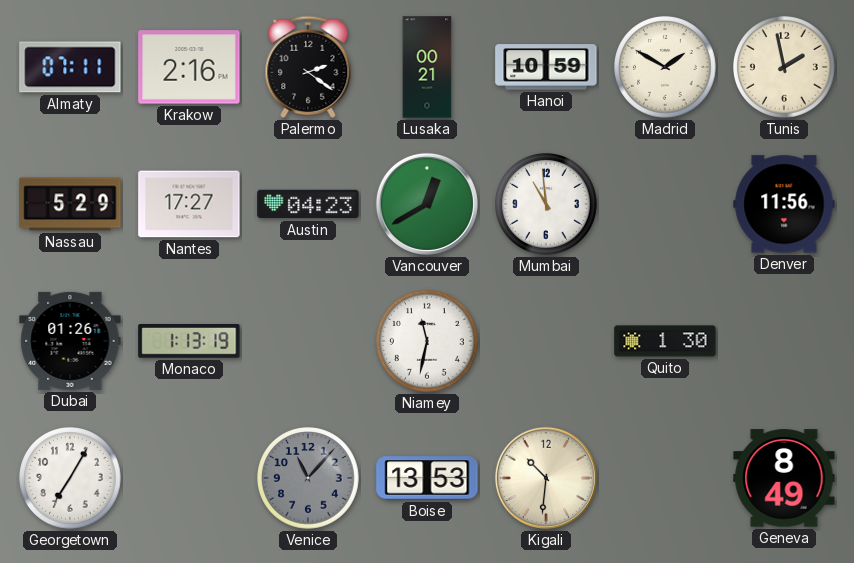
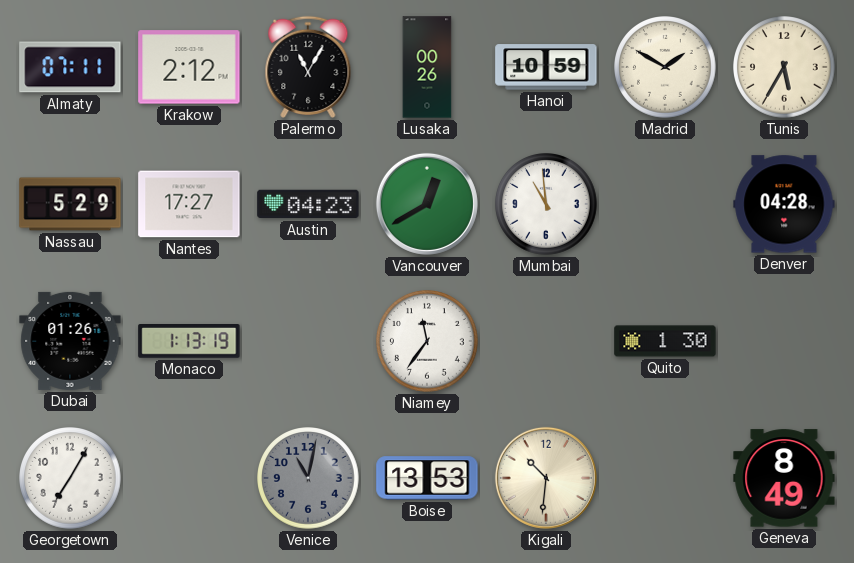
Krakow: 2:16 -> 2:12
Palermo: 2:21 -> 11:05
Lusaka: 00:21 -> 00:26
Tunis: 1:58 -> 5:35
Denver: 11:56 -> 04:28
Niamey: 11:32 -> 11:36
Venice: 11:07 -> 11:02
